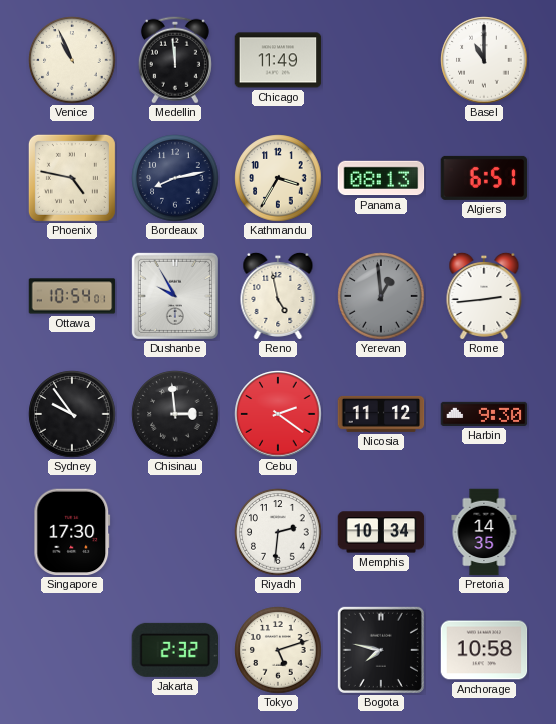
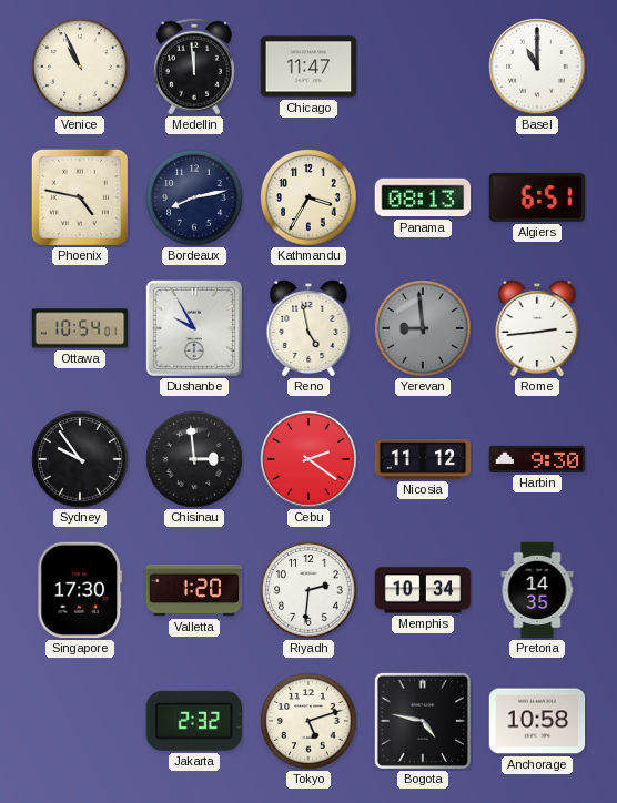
Chicago: 11:49 -> 11:47
Yerevan: 12:59 -> 8:59
Valletta: none -> 1:20
Bogota: 7:47 -> 4:47
